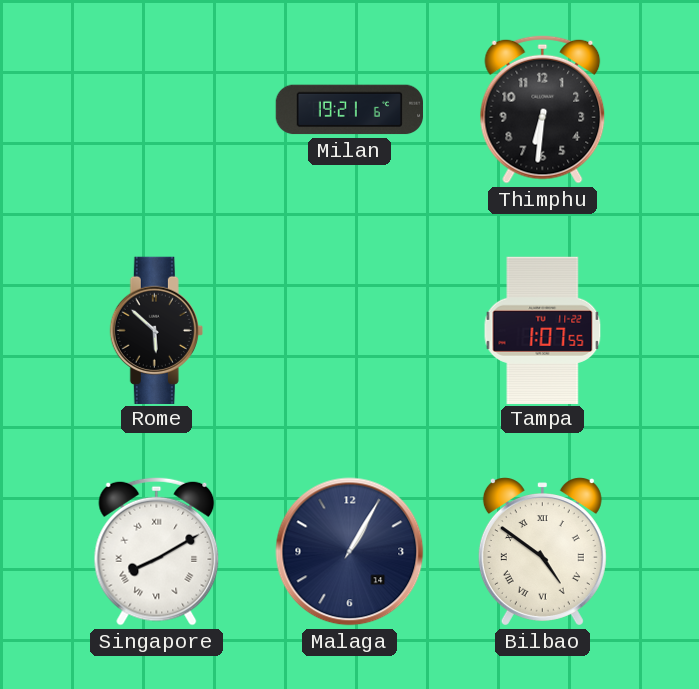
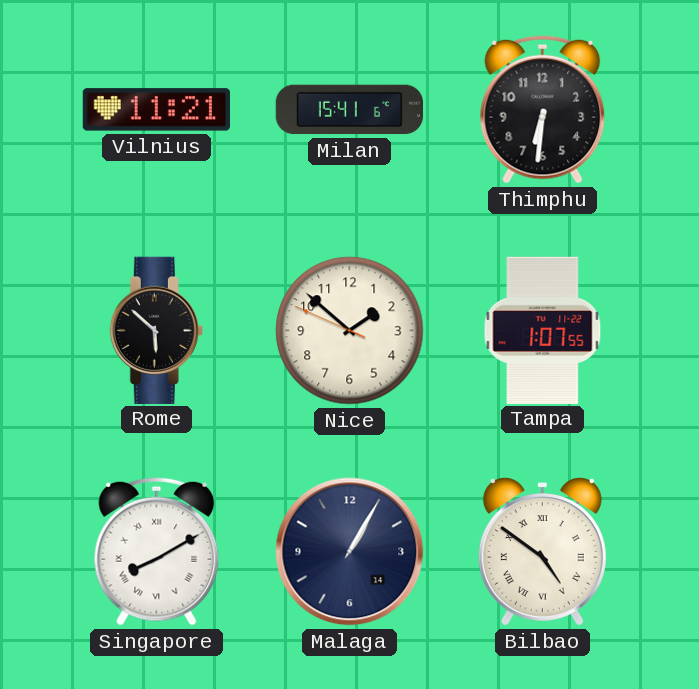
Vilnius: none -> 11:21
Milan: 19:21 -> 15:41
Nice: none -> 1:51
